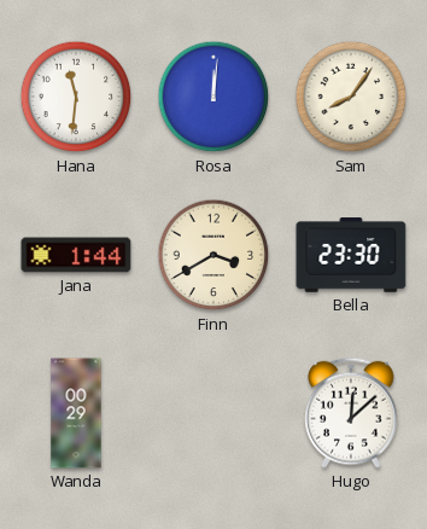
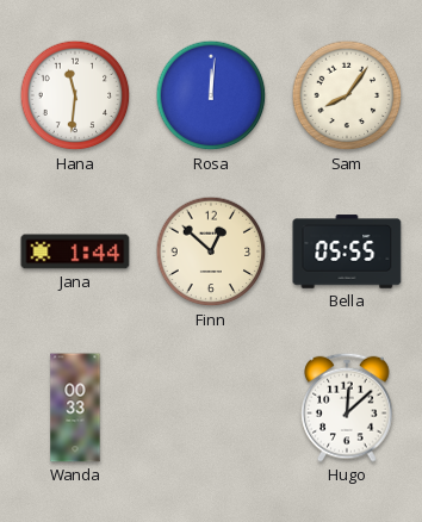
Finn: 3:40 -> 12:52
Bella: 23:30 -> 05:55
Wanda: 00:29 -> 00:33
